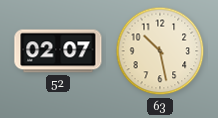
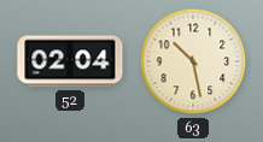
52: 02:07 -> 02:04
